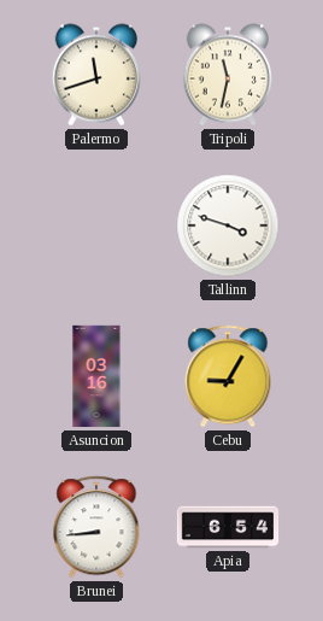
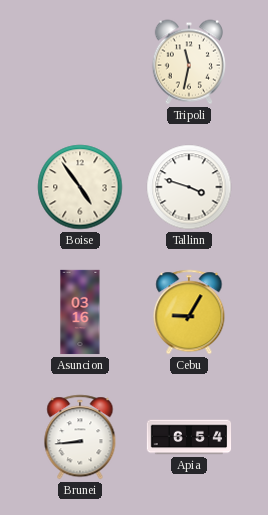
Palermo: 11:42 -> none
Boise: none -> 4:54
